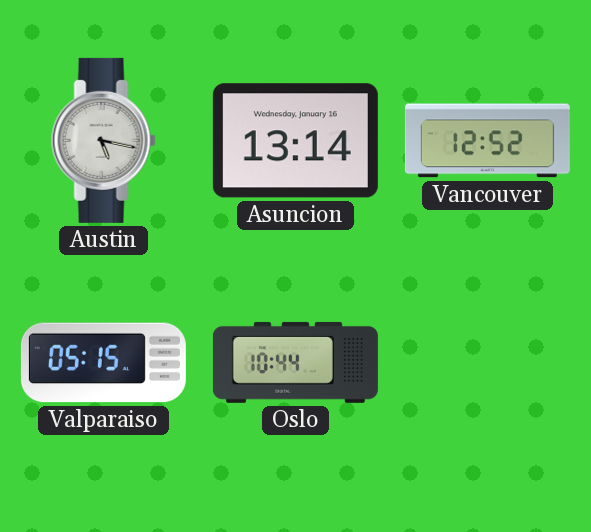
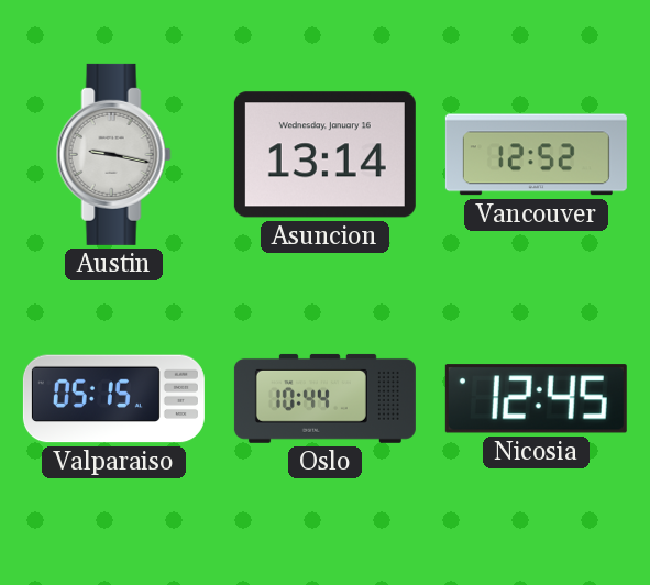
Austin: 5:17 -> 9:17
Nicosia: none -> 12:45
